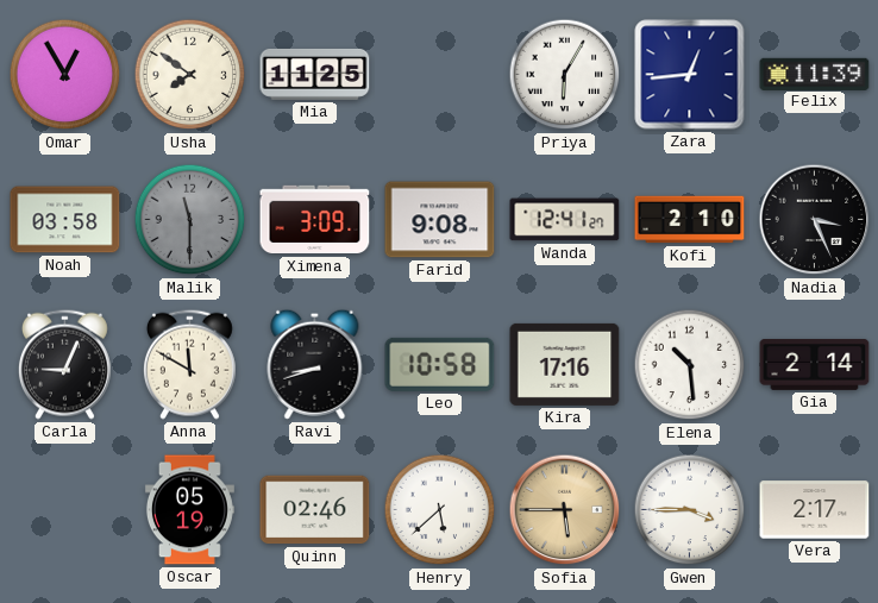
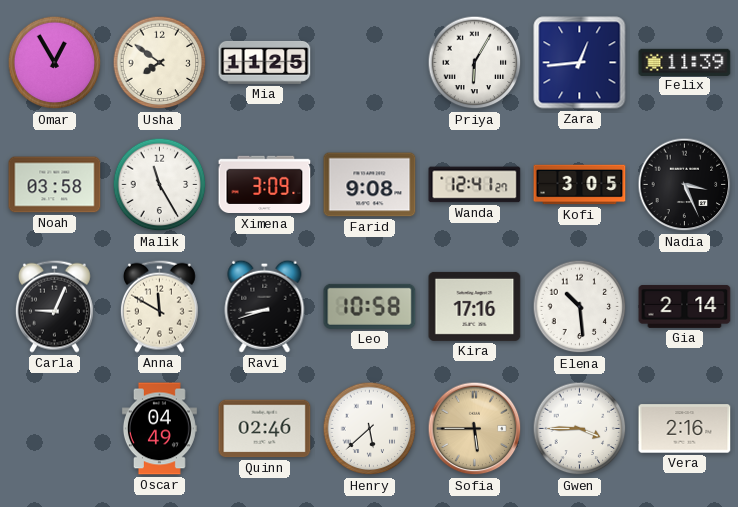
Malik: 11:30 -> 11:25
Malik dial: grey -> white
Kofi: 2:10 -> 3:05
Oscar: 05:19 -> 04:49
Vera: 2:17 -> 2:16
